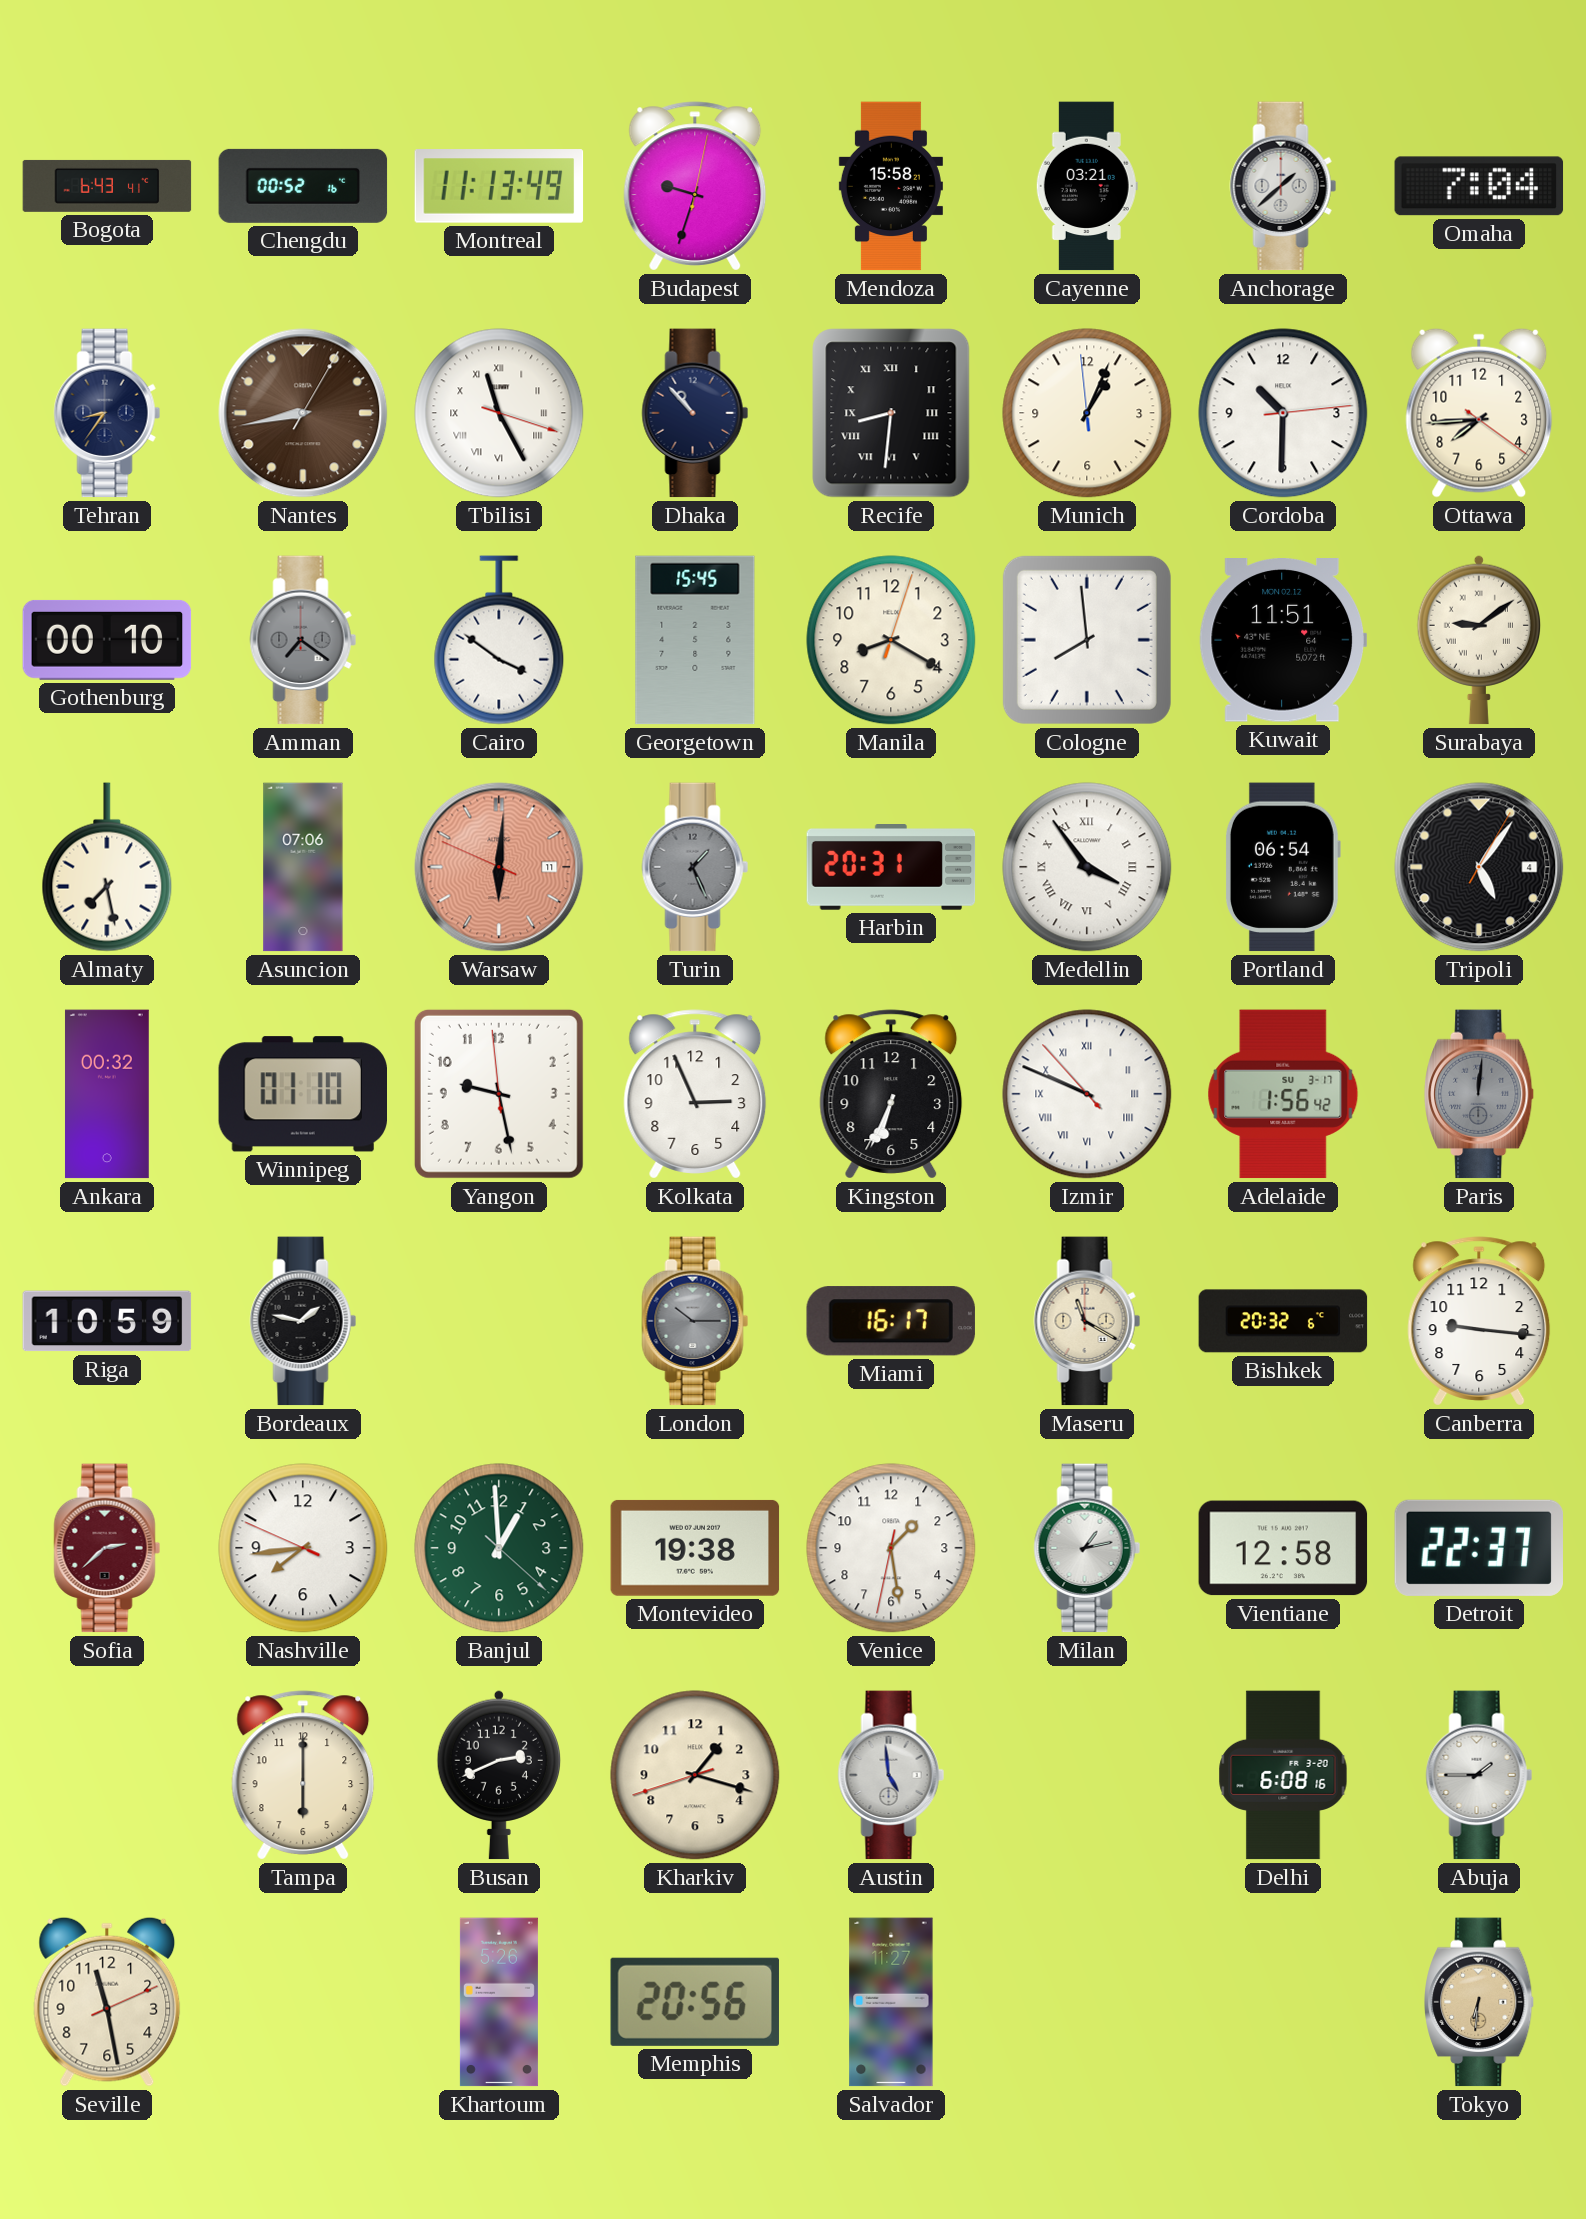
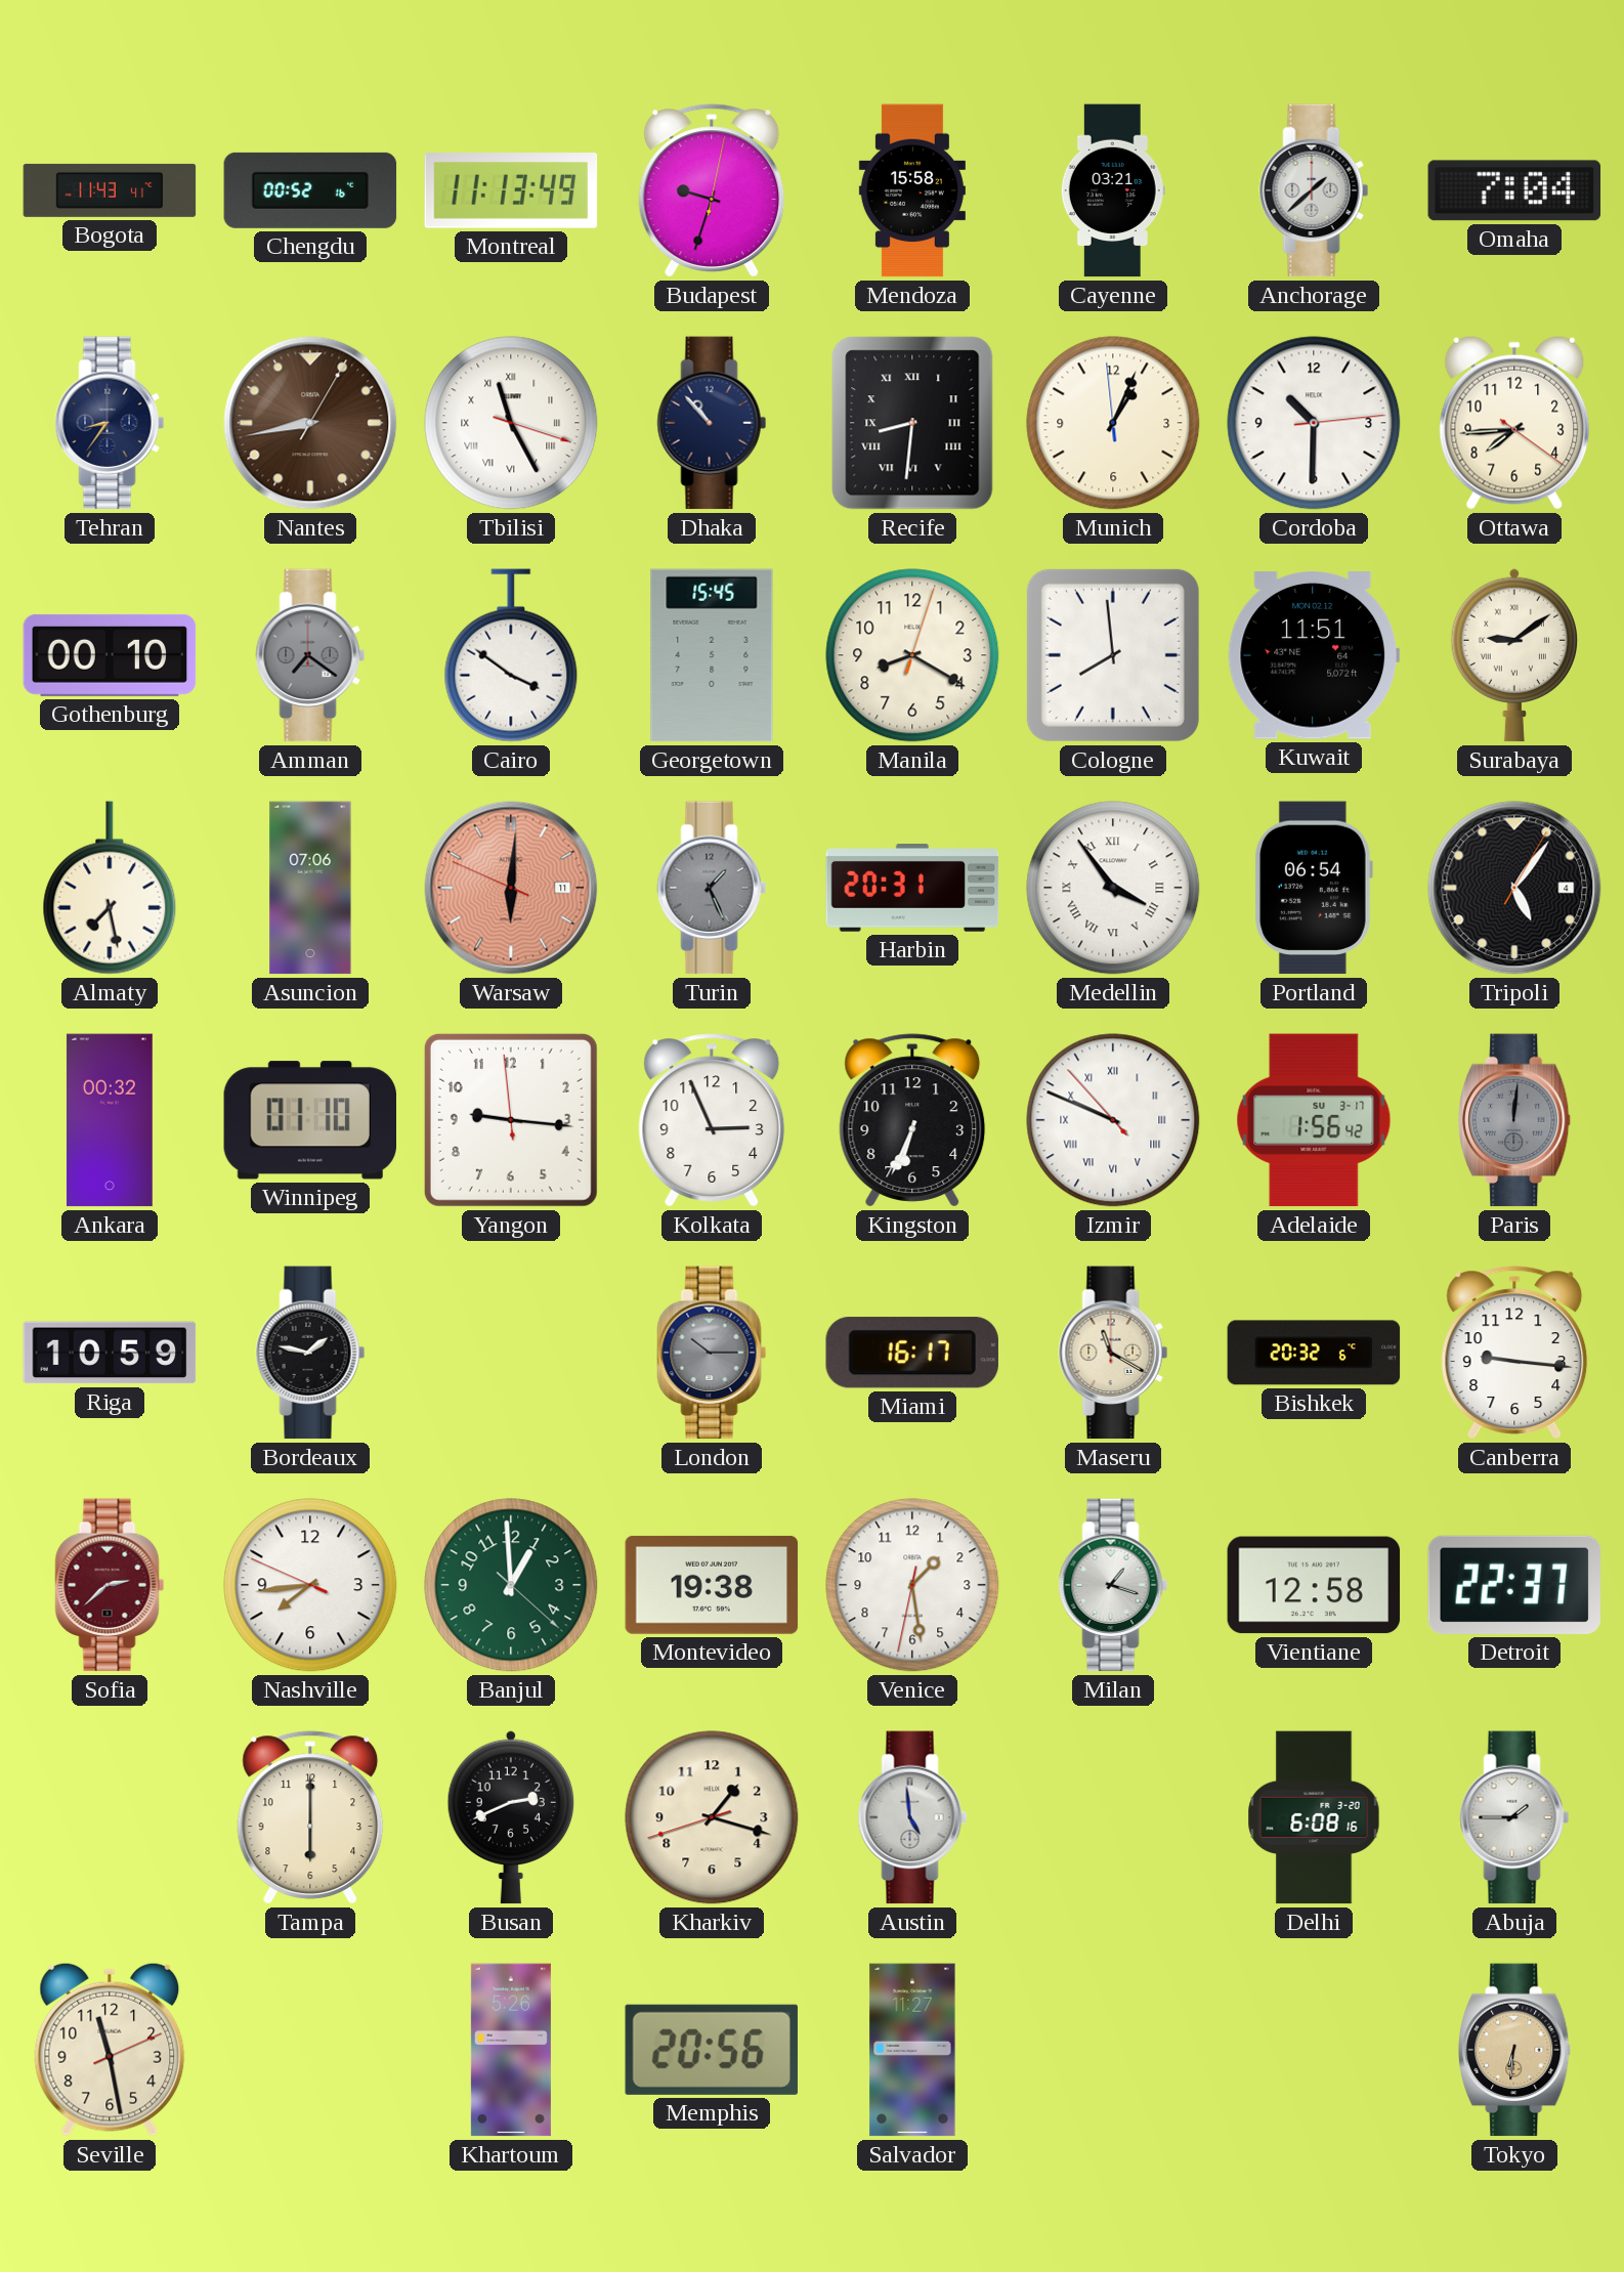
Bogota: 6:43 -> 11:43
Yangon: 9:27 -> 9:15
Milan: 1:13 -> 1:18
